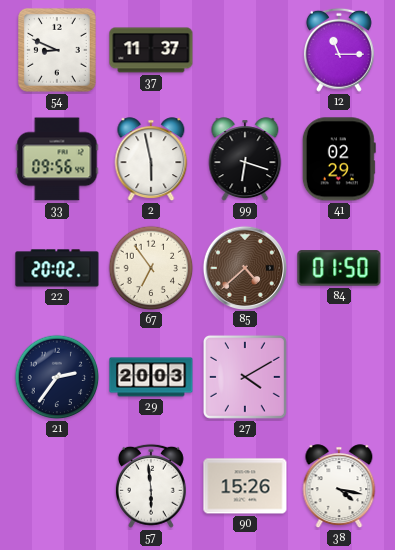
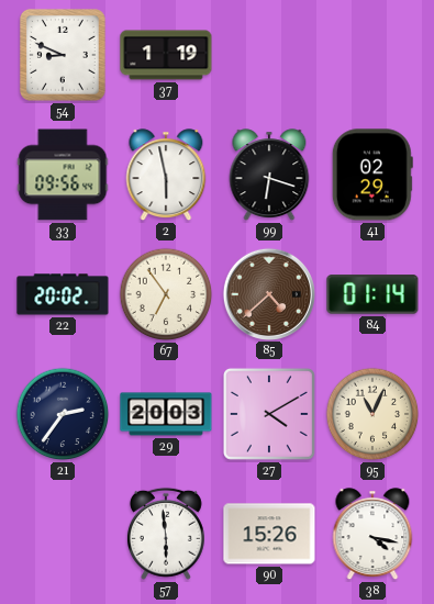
37: 11:37 -> 1:19
12: 11:15 -> none
84: 01:50 -> 01:14
95: none -> 11:04
